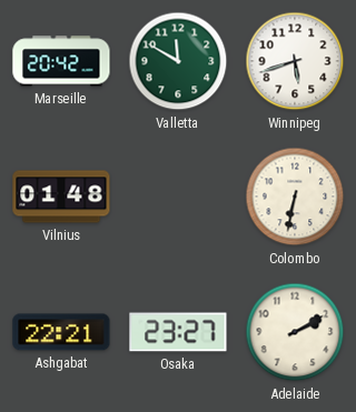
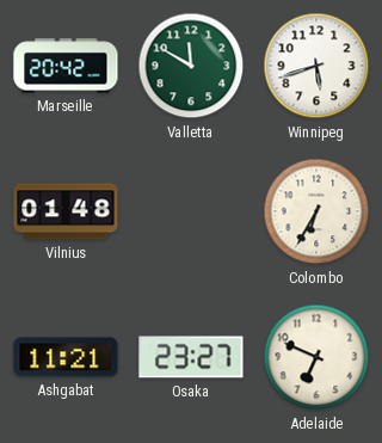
Colombo: 6:32 -> 6:35
Ashgabat: 22:21 -> 11:21
Adelaide: 2:10 -> 6:49
